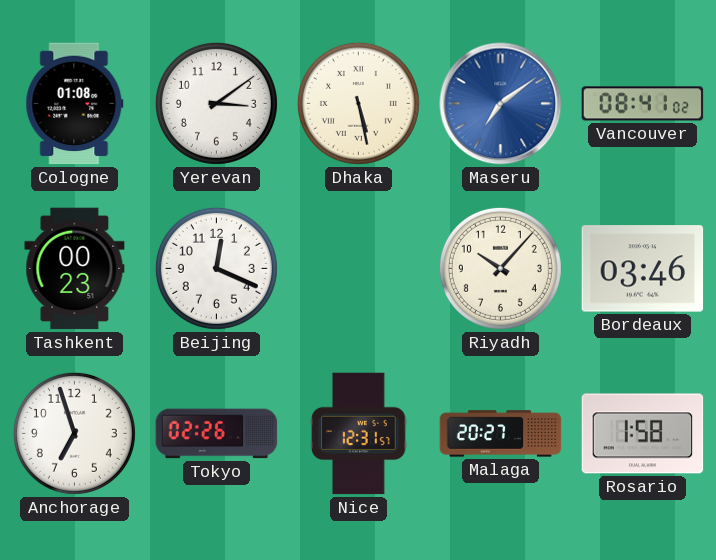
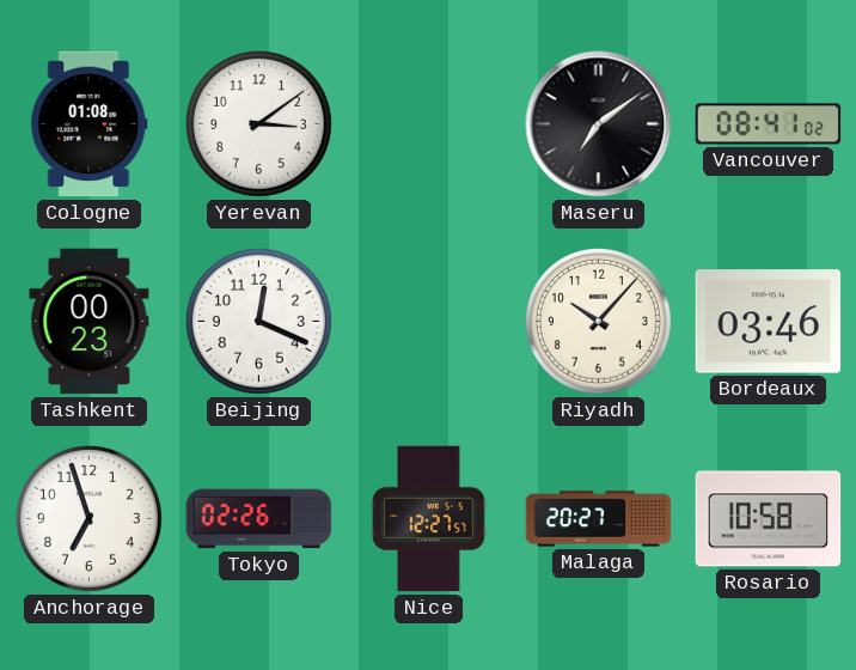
Dhaka: 5:28 -> none
Maseru dial: blue -> black
Nice: 12:31 -> 12:27
Rosario: 1:58 -> 10:58
